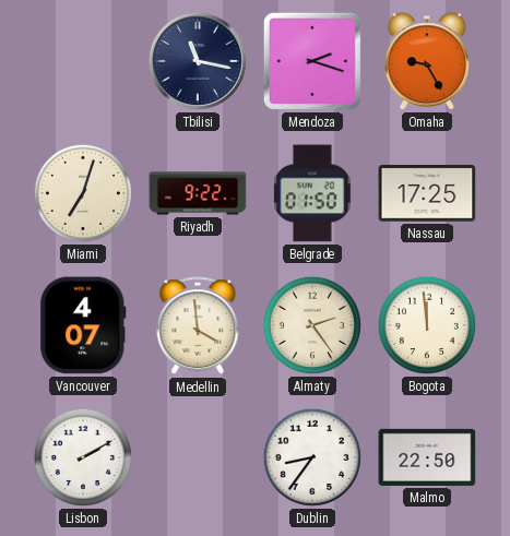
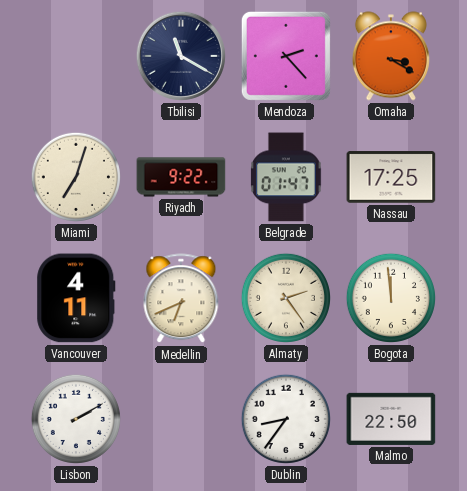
Tbilisi: 11:17 -> 11:20
Mendoza: 2:18 -> 2:23
Omaha: 9:25 -> 3:20
Belgrade: 01:50 -> 01:47
Vancouver: 4:07 -> 4:11
Medellin: 3:59 -> 6:41
